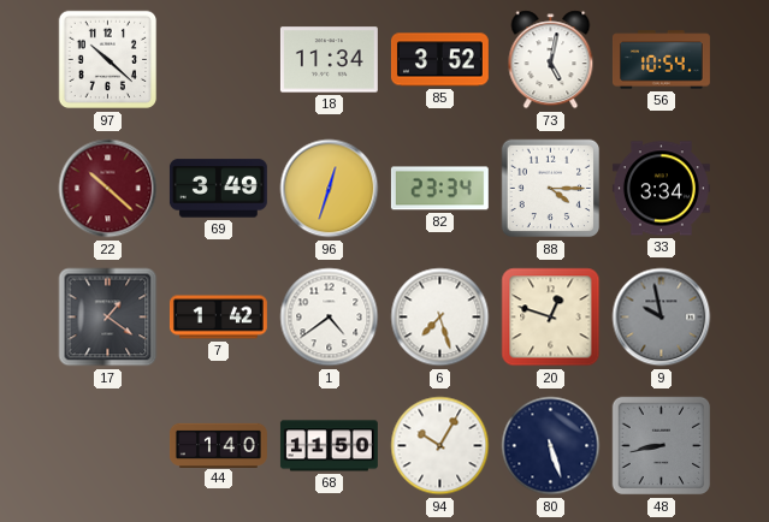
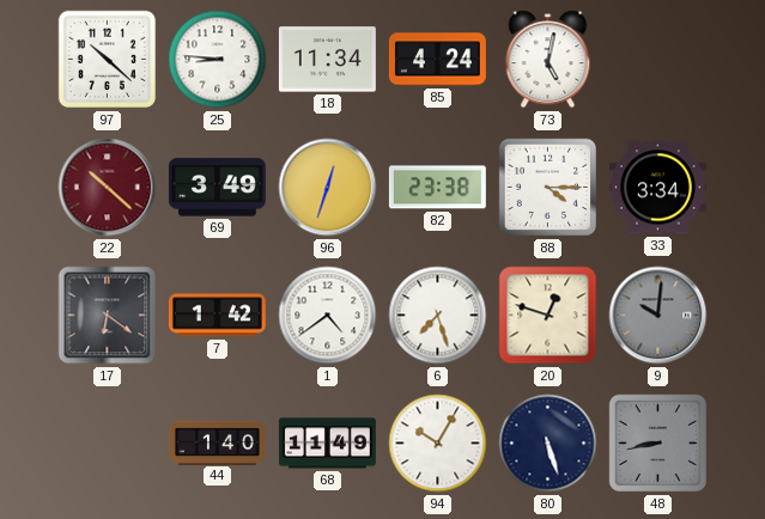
25: none -> 8:46
85: 3:52 -> 4:24
56: 10:54 -> none
82: 23:34 -> 23:38
17: 1:21 -> 6:21
9: 9:58 -> 10:01
68: 11:50 -> 11:49
